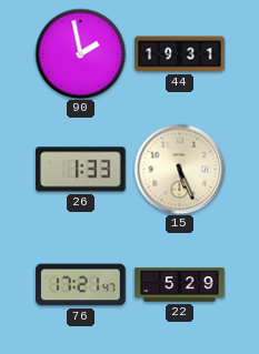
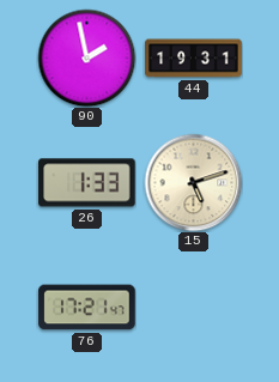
15: 5:26 -> 5:12
22: 5:29 -> none
